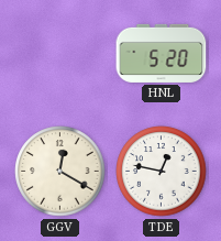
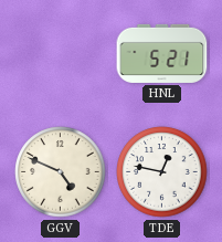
HNL: 5:20 -> 5:21
GGV: 12:20 -> 4:49
